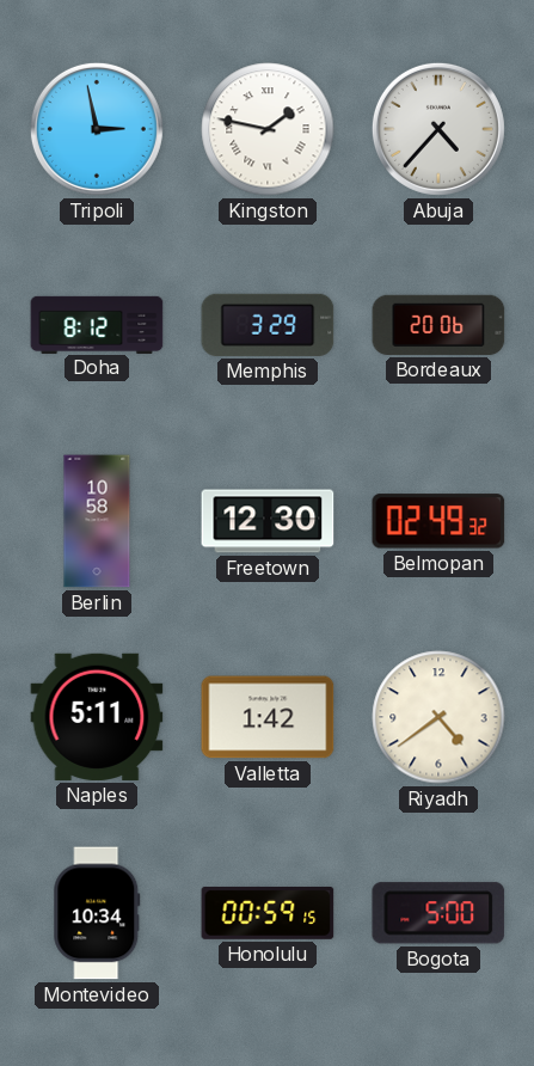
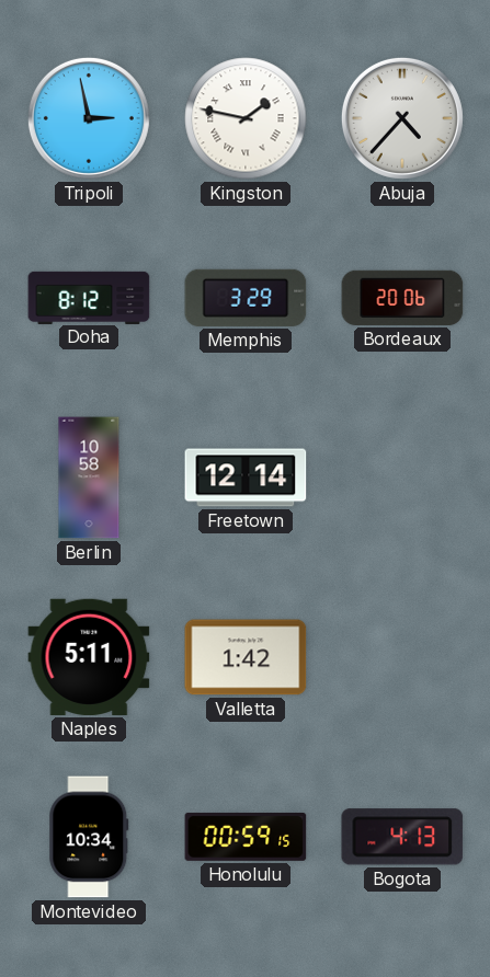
Freetown: 12:30 -> 12:14
Belmopan: 02:49 -> none
Riyadh: 4:39 -> none
Bogota: 5:00 -> 4:13
